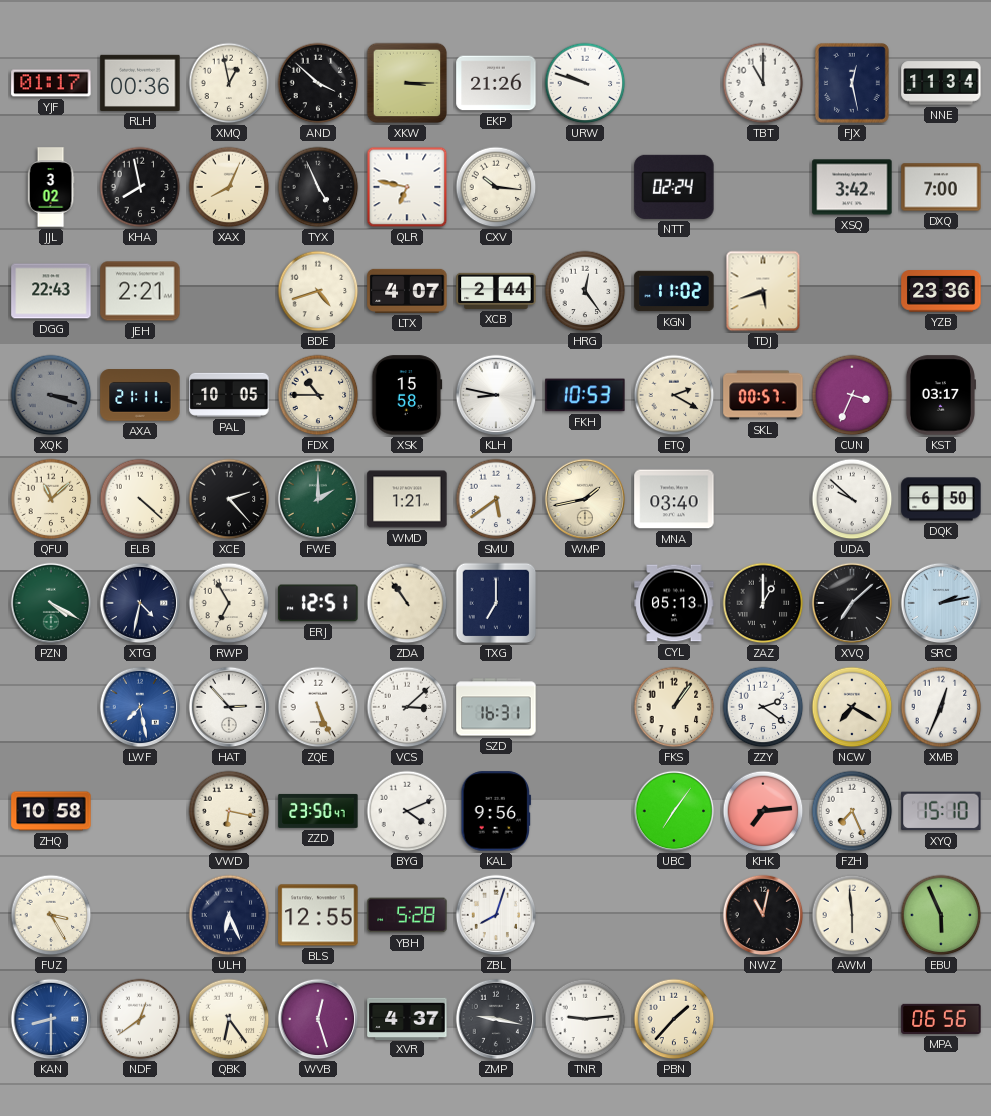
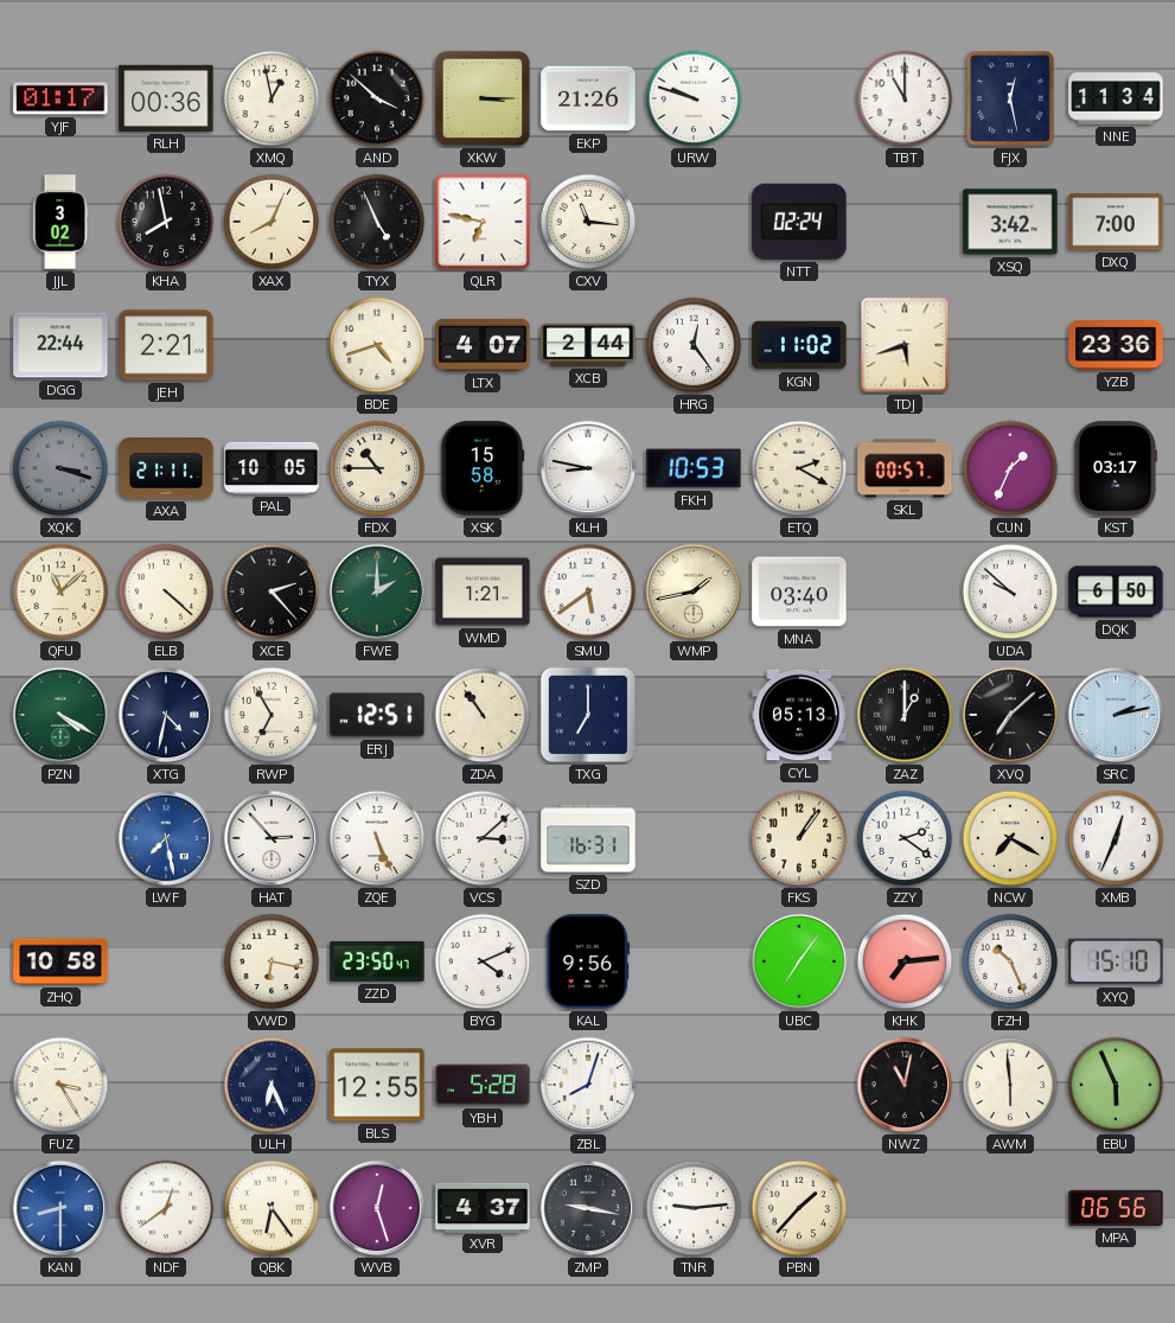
CXV: 10:16 -> 11:16
DGG: 22:43 -> 22:44
CUN: 3:34 -> 1:34
FZH: 7:26 -> 10:26
